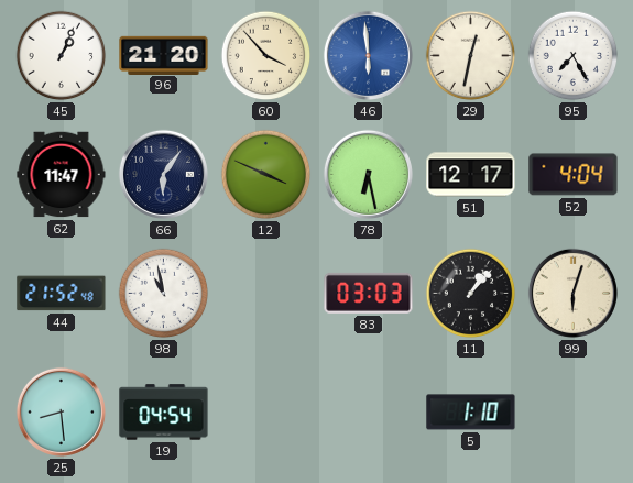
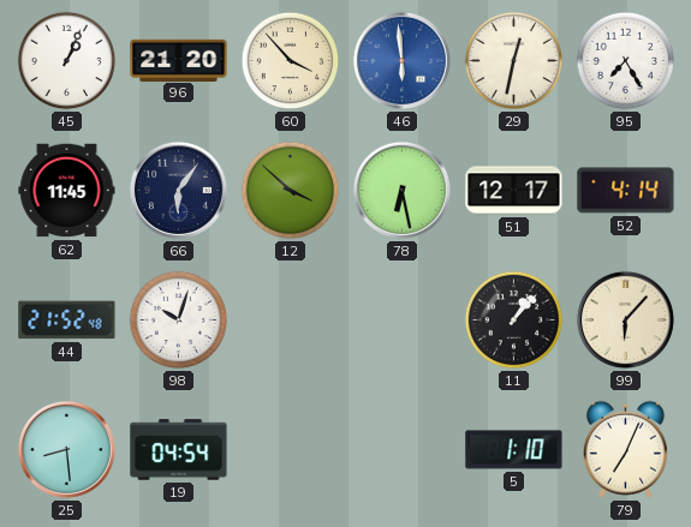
62: 11:47 -> 11:45
12: 3:49 -> 3:52
52: 4:04 -> 4:14
98: 10:58 -> 10:03
83: 03:03 -> none
99: 6:03 -> 6:07
79: none -> 7:04
